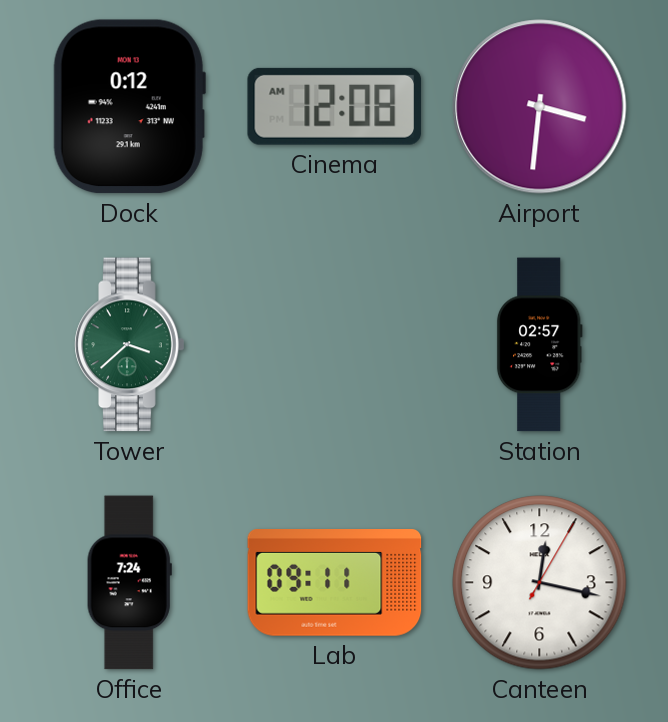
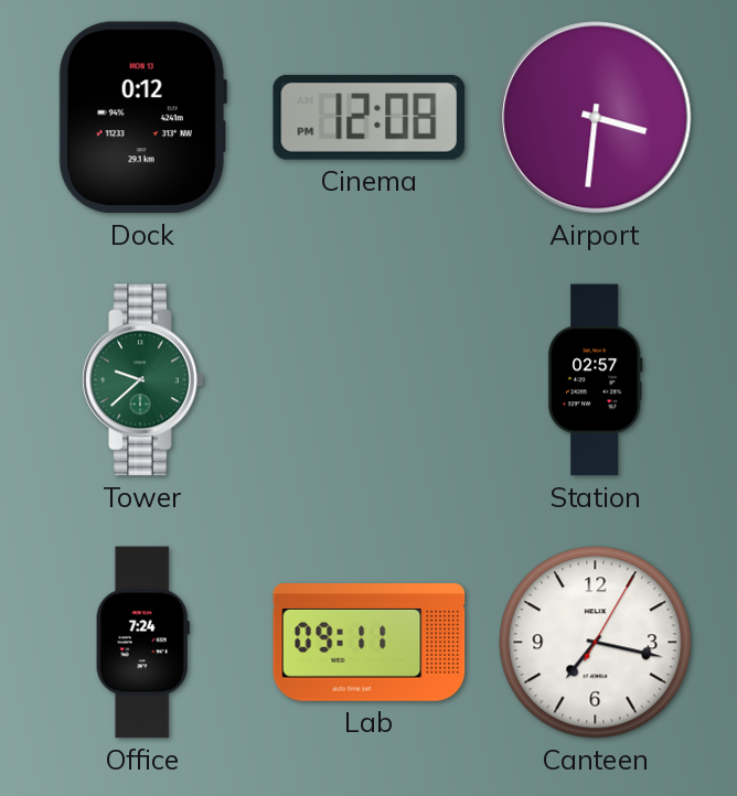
Cinema: 12:08 AM -> 12:08 PM
Tower: 3:38 -> 9:38
Canteen: 12:17 -> 7:17
